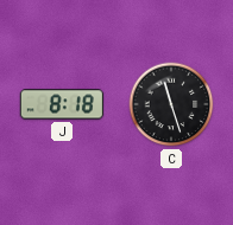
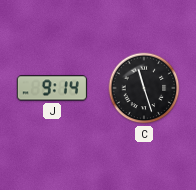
J: 8:18 -> 9:14
